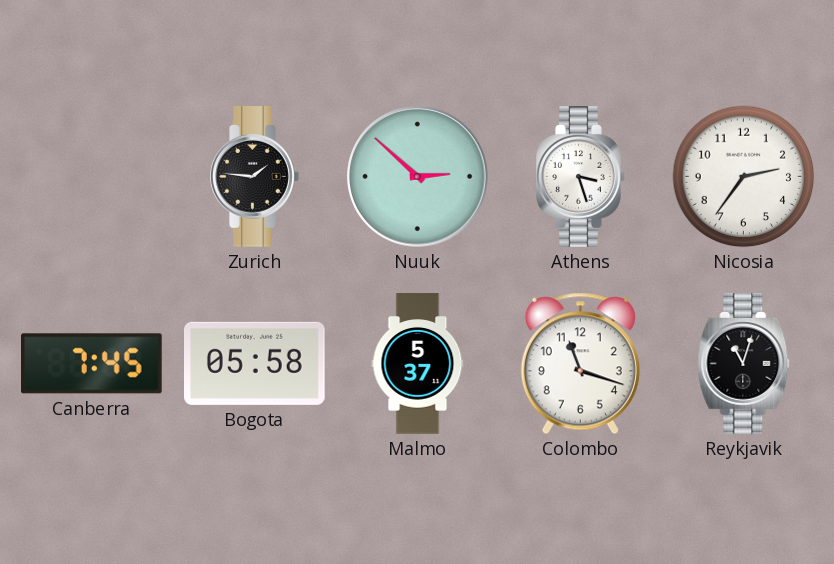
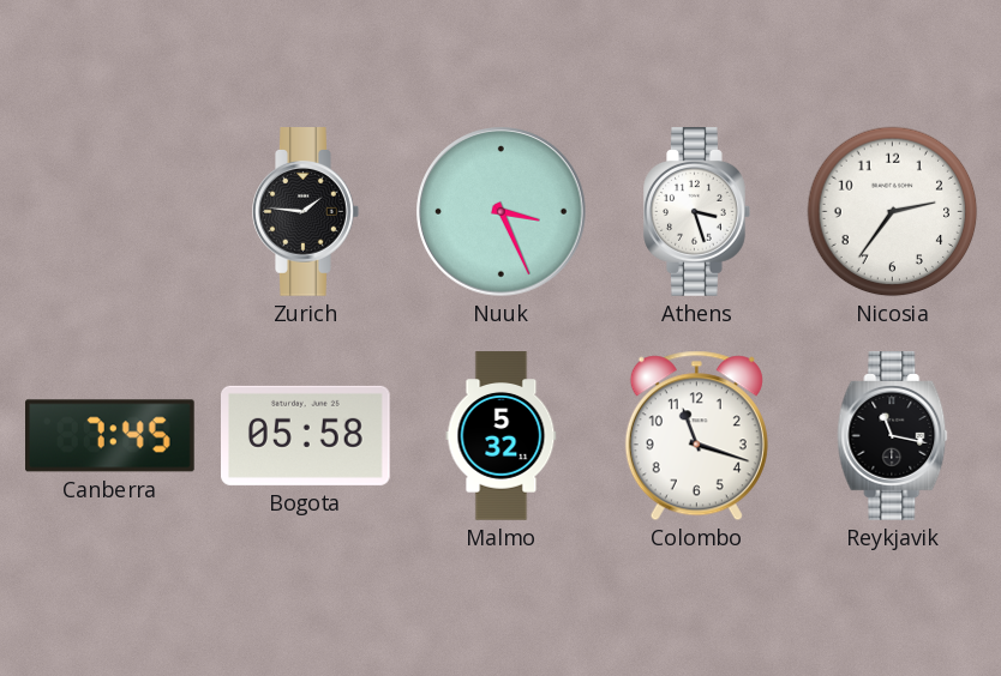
Nuuk: 2:52 -> 3:26
Malmo: 5:37 -> 5:32
Reykjavik: 11:03 -> 11:17
